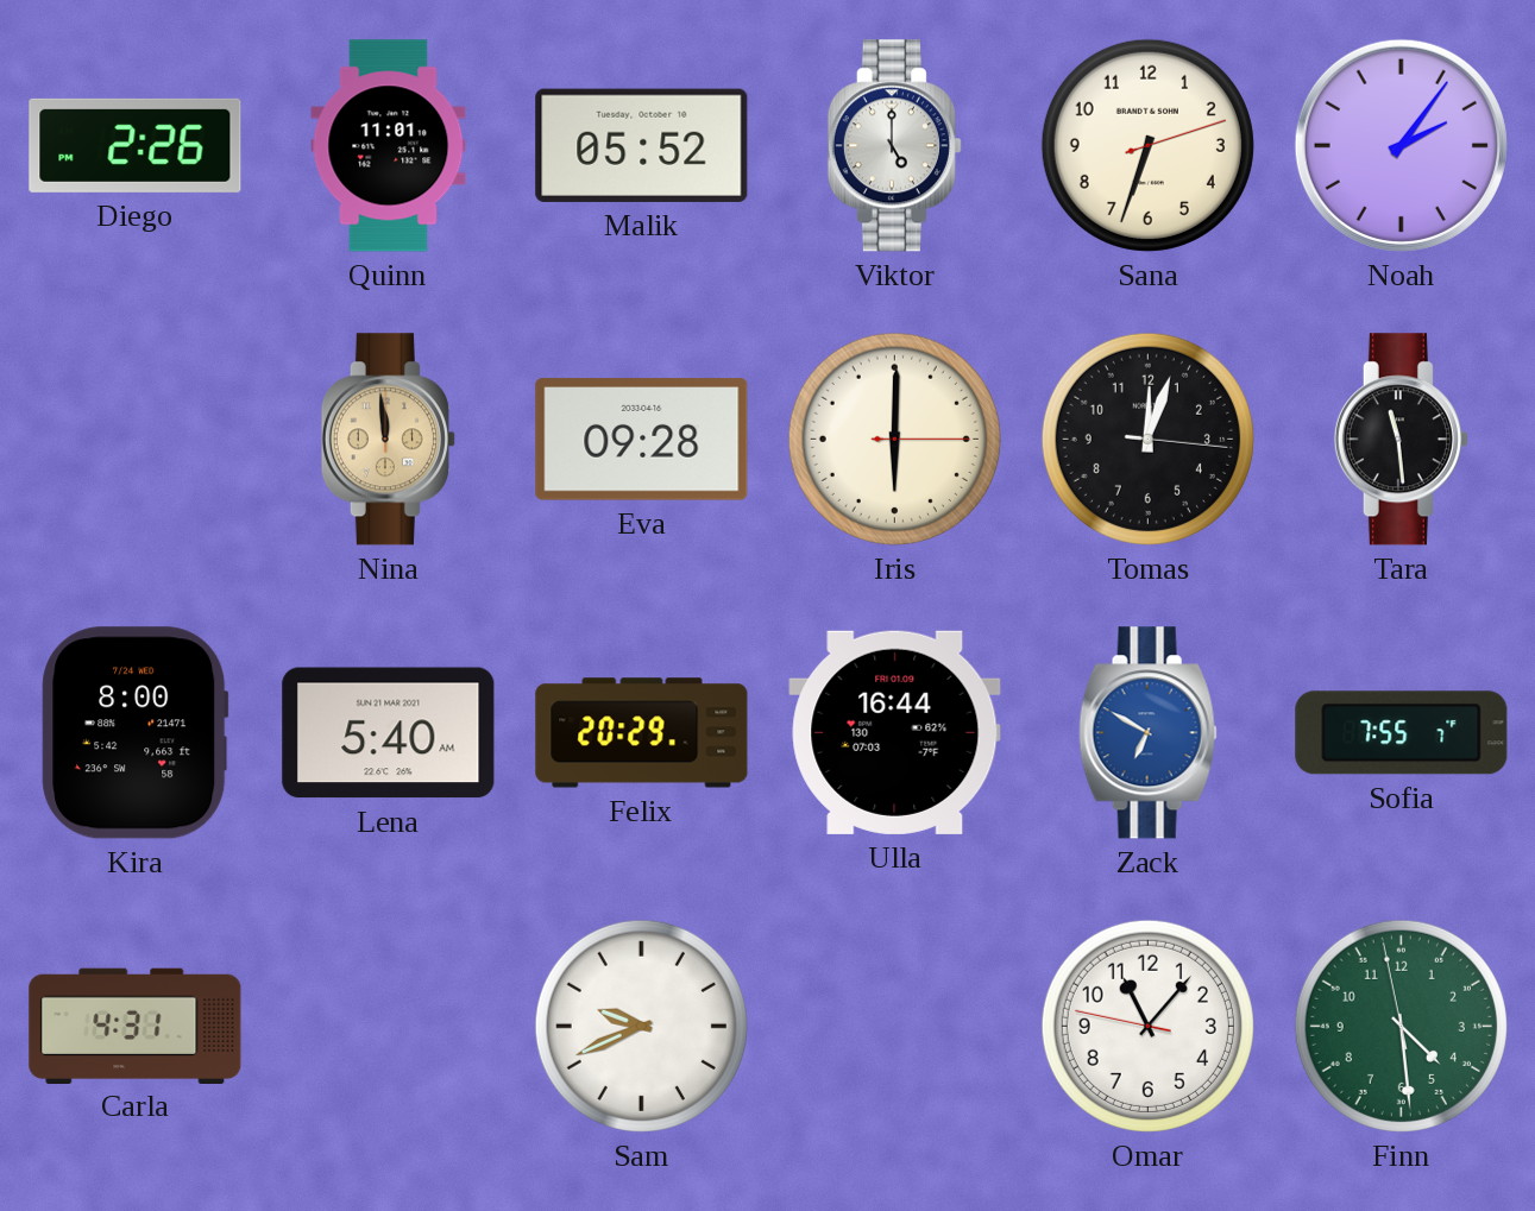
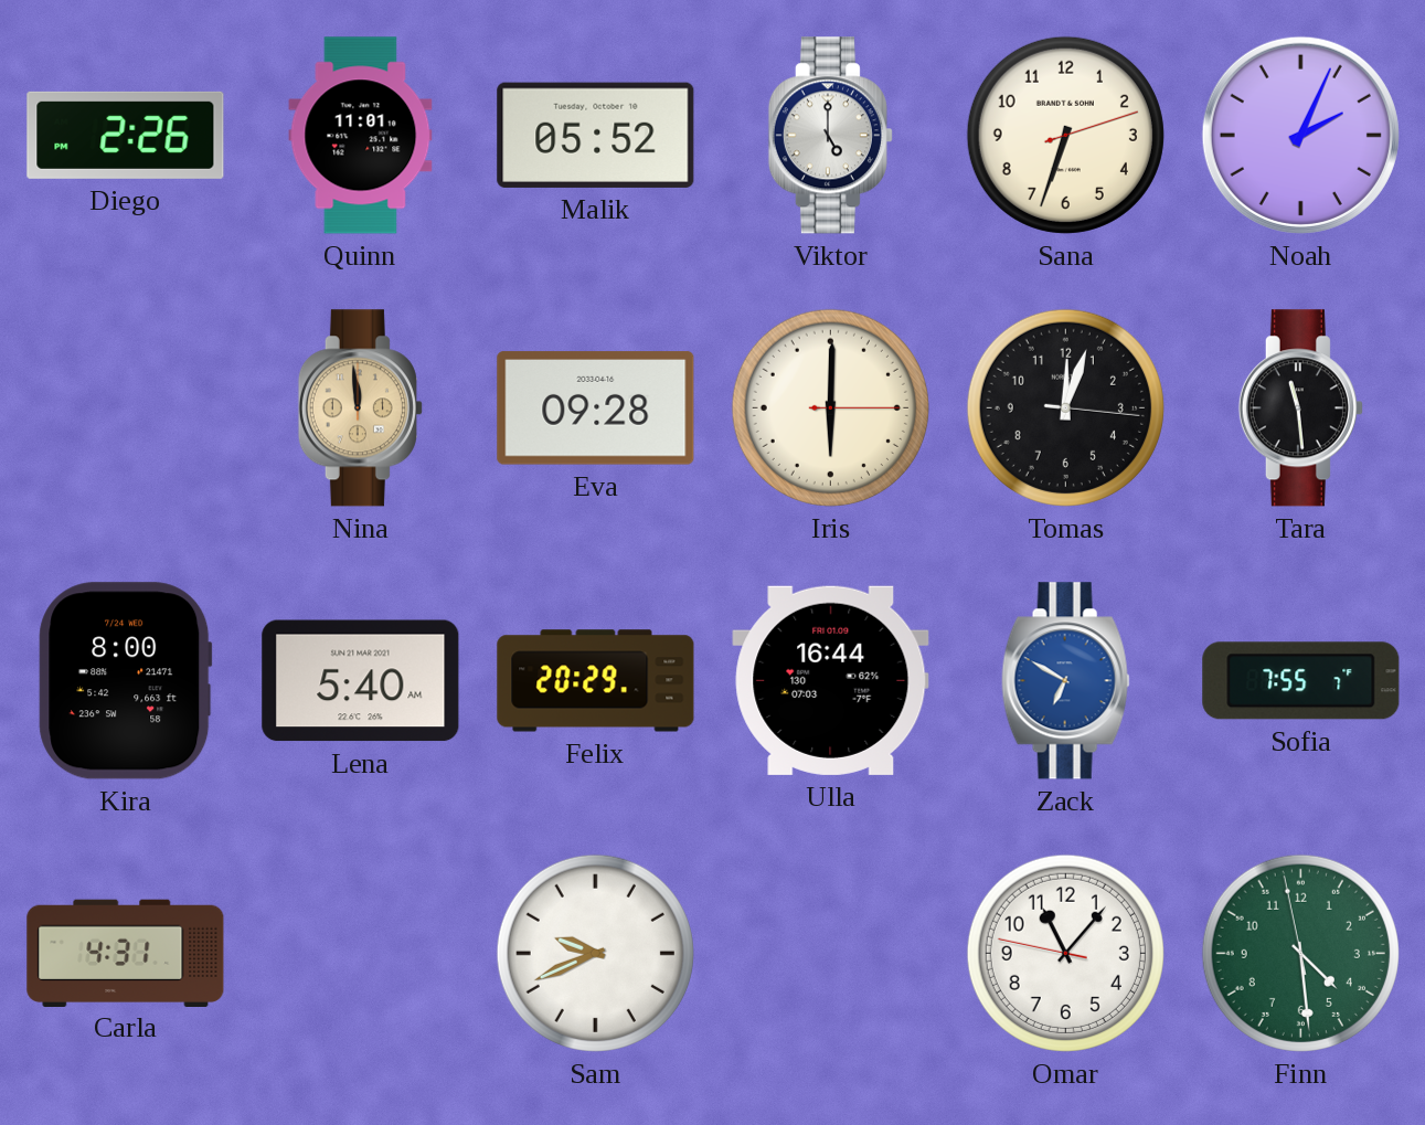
Noah: 2:06 -> 2:04
